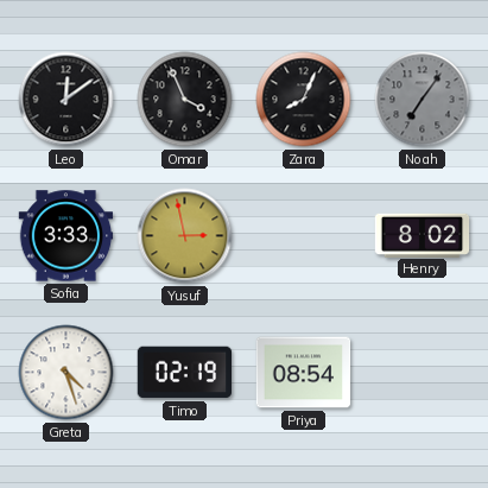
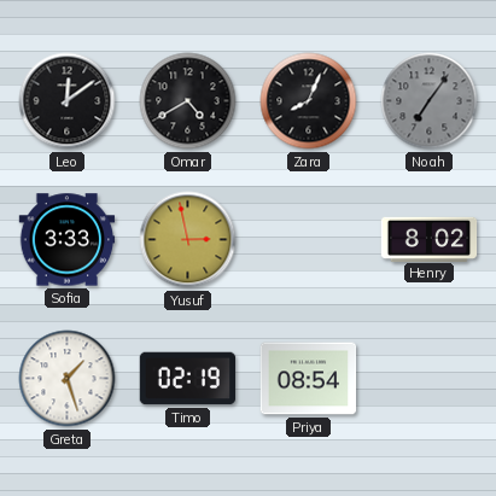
Omar: 3:56 -> 4:40
Greta: 4:27 -> 1:27
